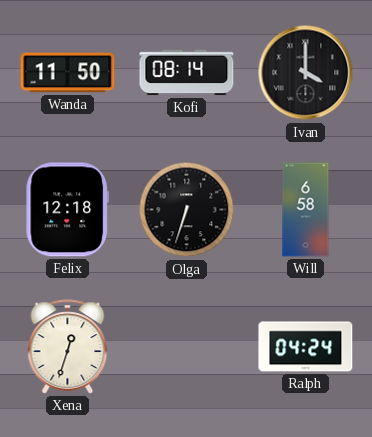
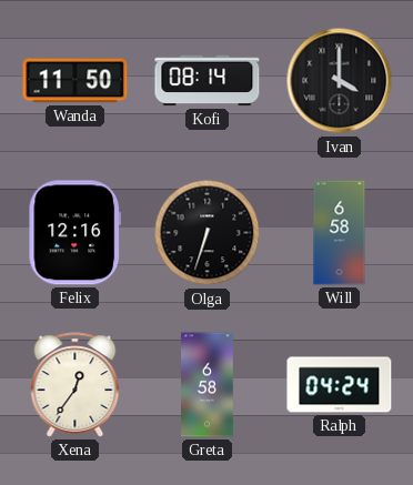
Felix: 12:18 -> 12:16
Xena: 12:33 -> 12:36
Greta: none -> 6:58
